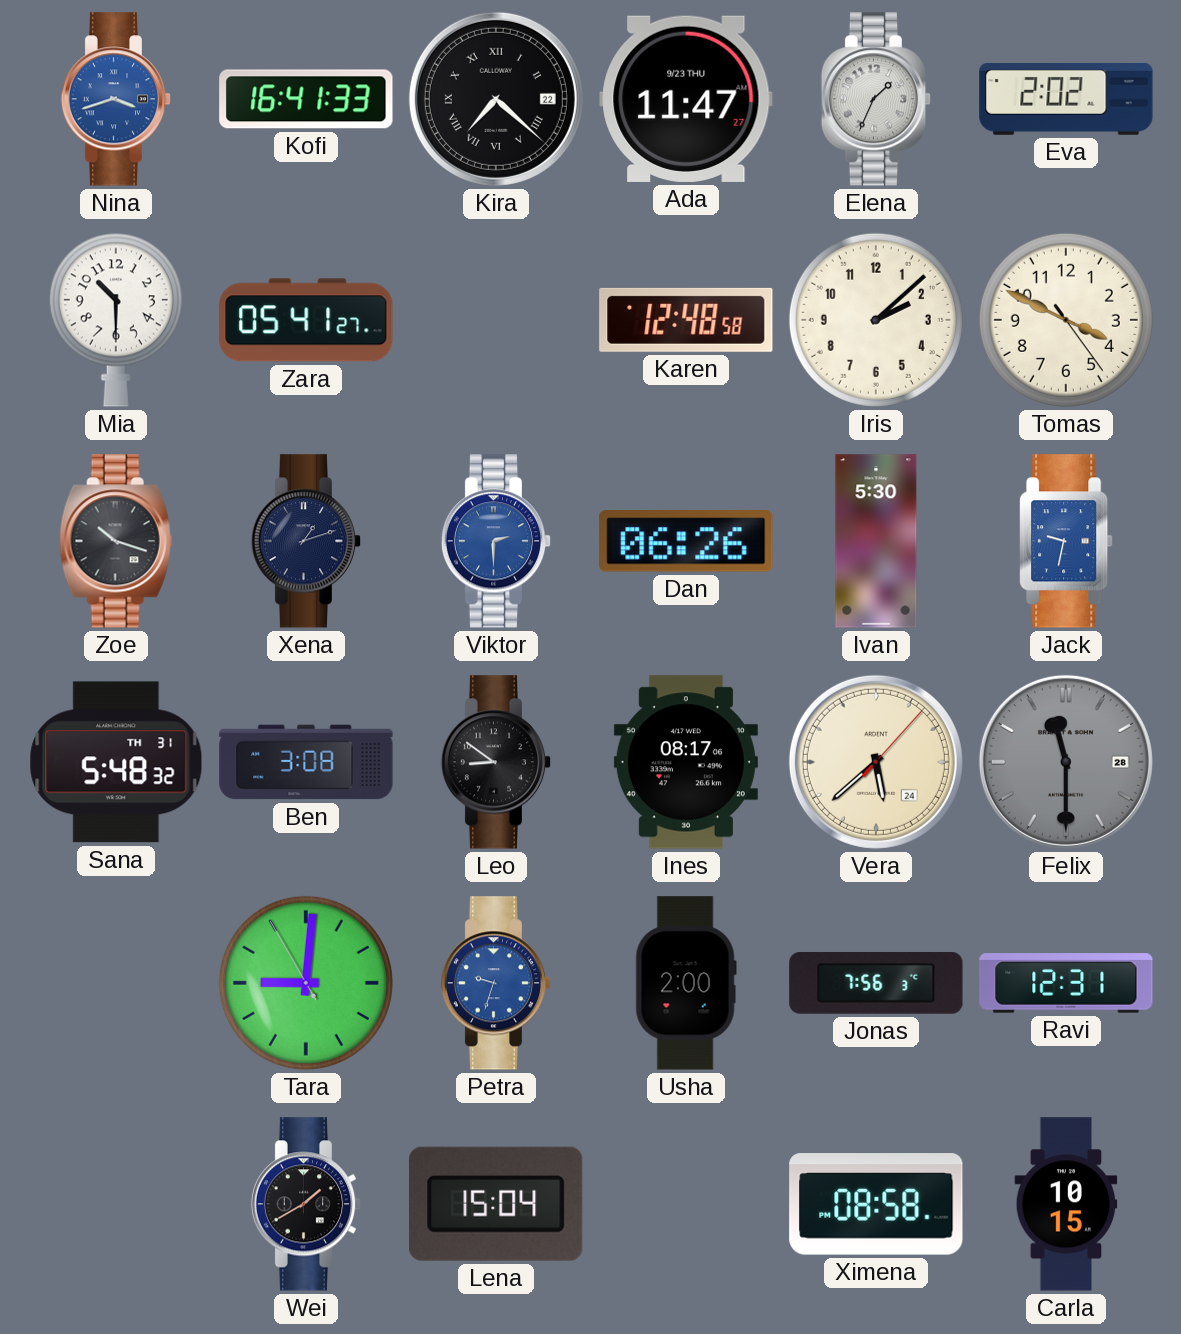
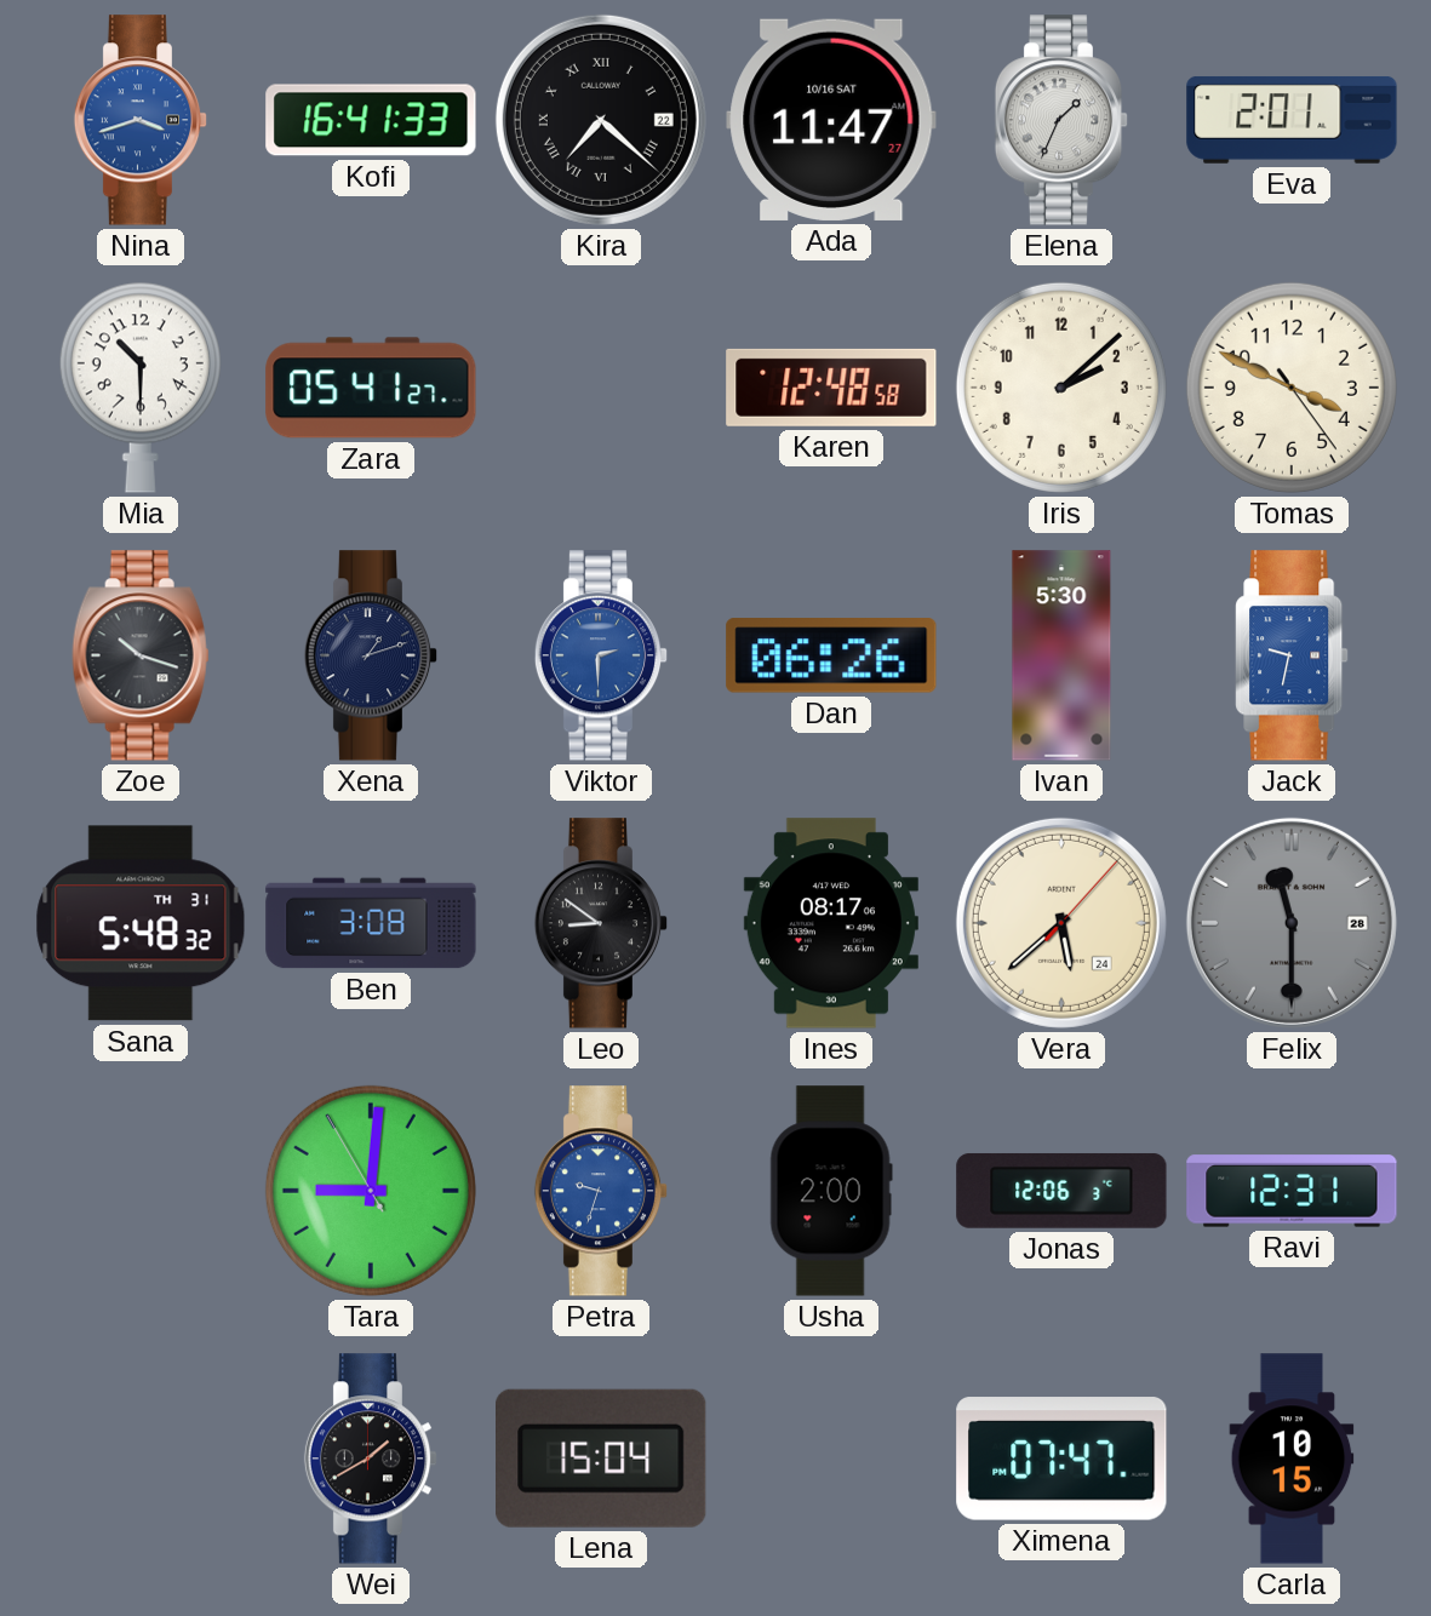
Ada date: 9/23 THU -> 10/16 SAT
Eva: 2:02 -> 2:01
Jonas: 7:56 -> 12:06
Ximena: 08:58 -> 07:47
